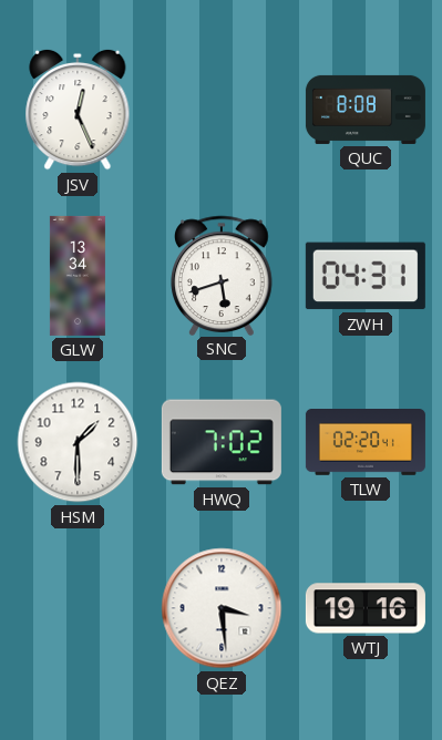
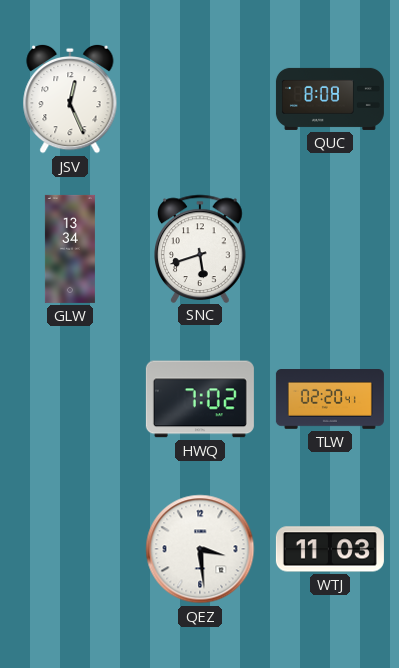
ZWH: 04:31 -> none
HSM: 1:30 -> none
WTJ: 19:16 -> 11:03
